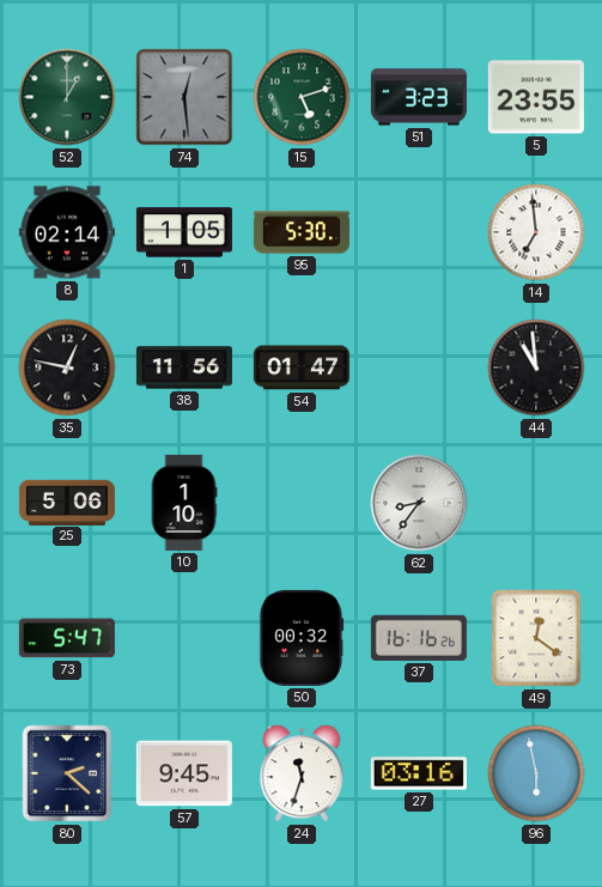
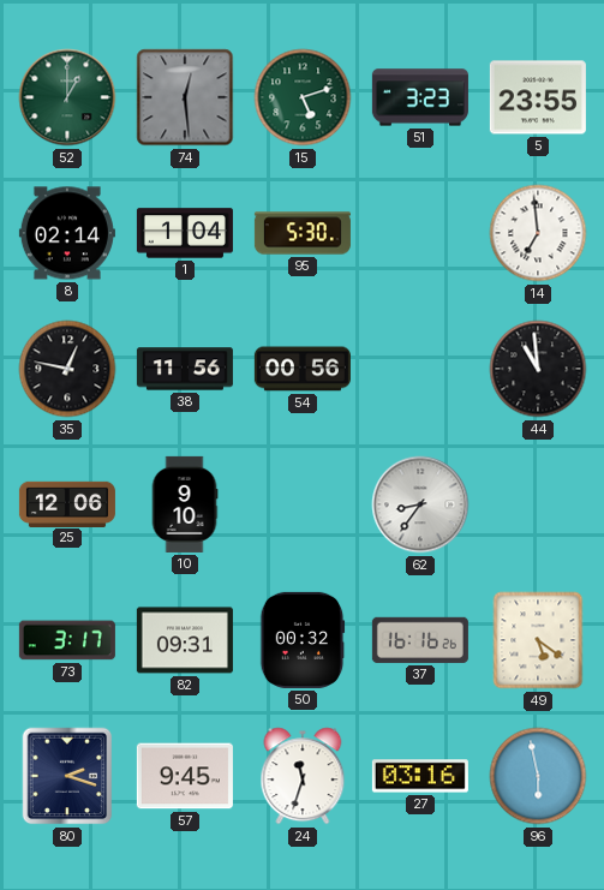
1: 1:05 -> 1:04
54: 01:47 -> 00:56
25: 5:06 -> 12:06
10: 1:10 -> 9:10
73: 5:47 -> 3:17
82: none -> 09:31
49: 12:21 -> 5:21
80: 2:22 -> 2:18
